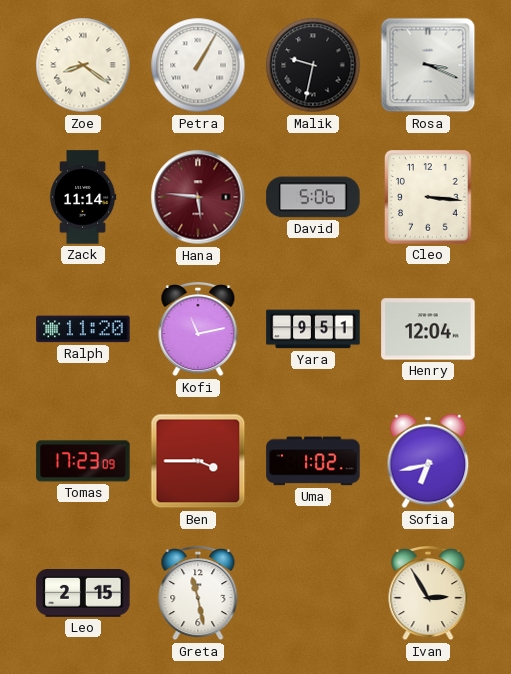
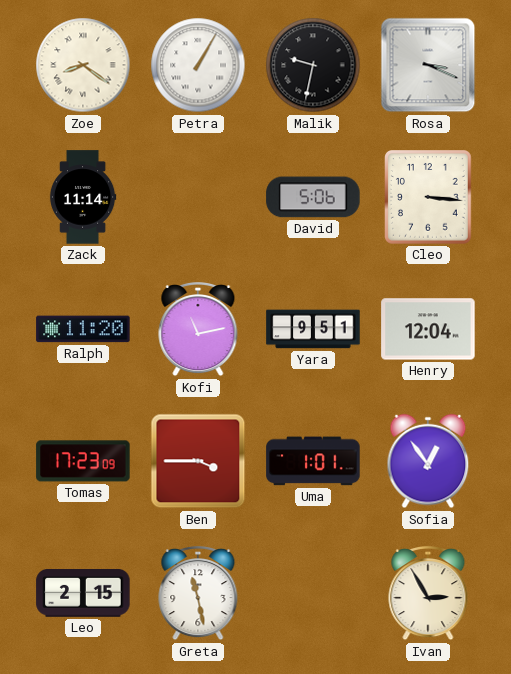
Hana: 5:46 -> none
Uma: 1:02 -> 1:01
Sofia: 6:43 -> 12:54
